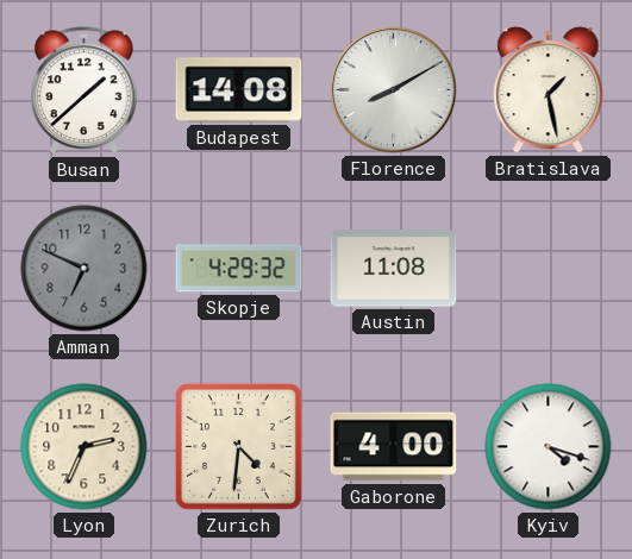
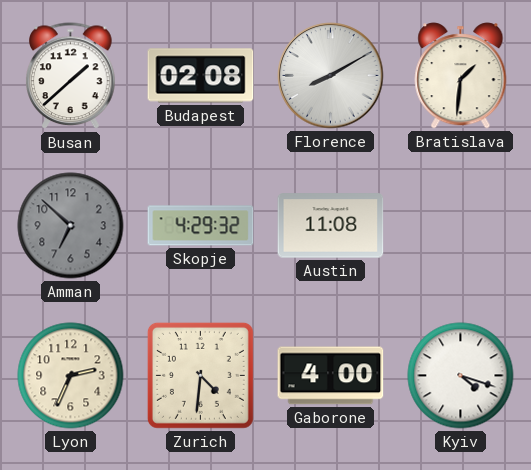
Budapest: 14:08 -> 02:08
Bratislava: 1:28 -> 1:31
Amman: 6:49 -> 6:52
